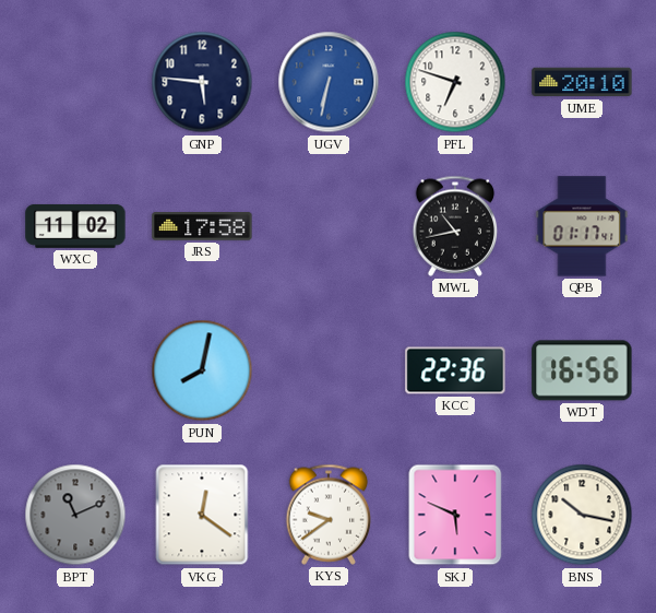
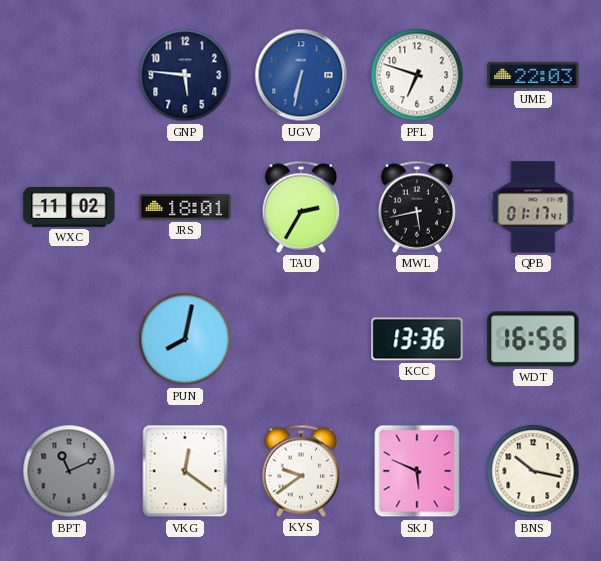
UME: 20:10 -> 22:03
JRS: 17:58 -> 18:01
TAU: none -> 2:35
MWL: 10:43 -> 5:43
KCC: 22:36 -> 13:36
